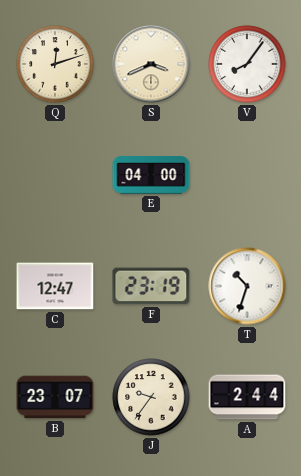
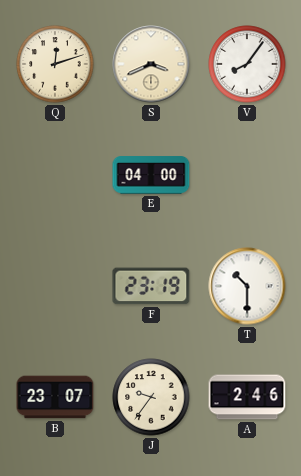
C: 12:47 -> none
T: 10:33 -> 10:30
A: 2:44 -> 2:46
